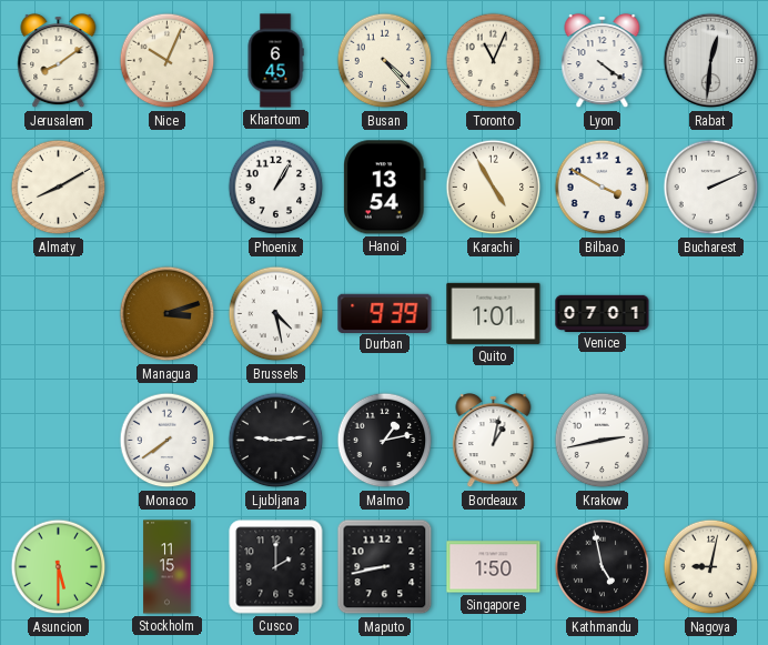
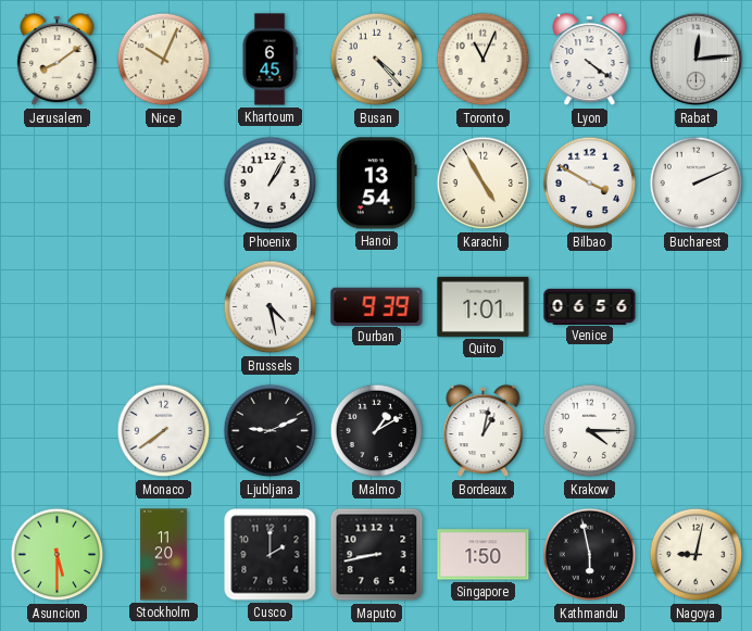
Rabat: 12:31 -> 12:14
Almaty: 8:10 -> none
Managua: 3:12 -> none
Venice: 07:01 -> 06:56
Ljubljana: 9:14 -> 9:11
Malmo: 1:13 -> 1:10
Krakow: 2:43 -> 4:15
Stockholm: 11:15 -> 11:20
Kathmandu: 4:58 -> 5:58
